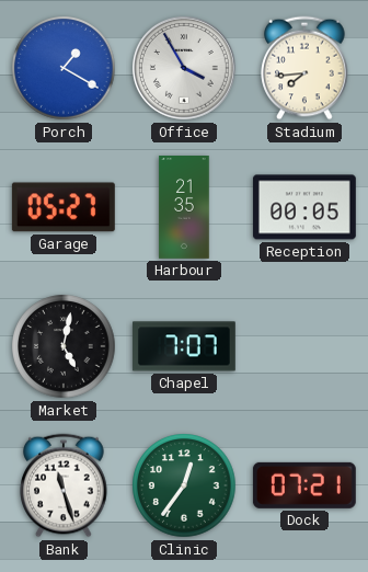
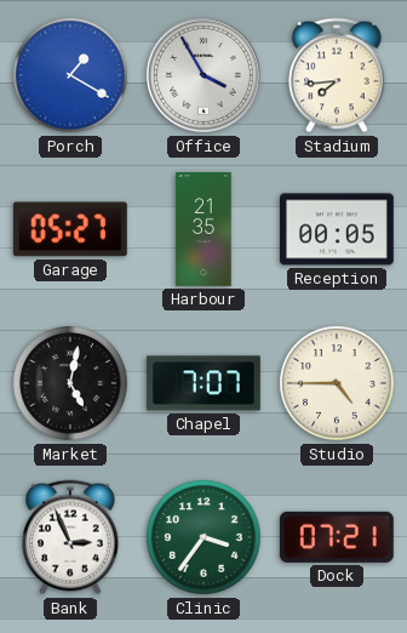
Studio: none -> 4:45
Bank: 11:27 -> 2:56
Clinic: 12:36 -> 3:36
